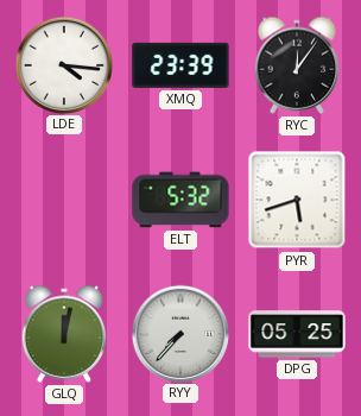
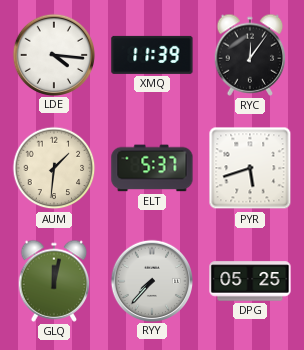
XMQ: 23:39 -> 11:39
AUM: none -> 1:31
ELT: 5:32 -> 5:37
